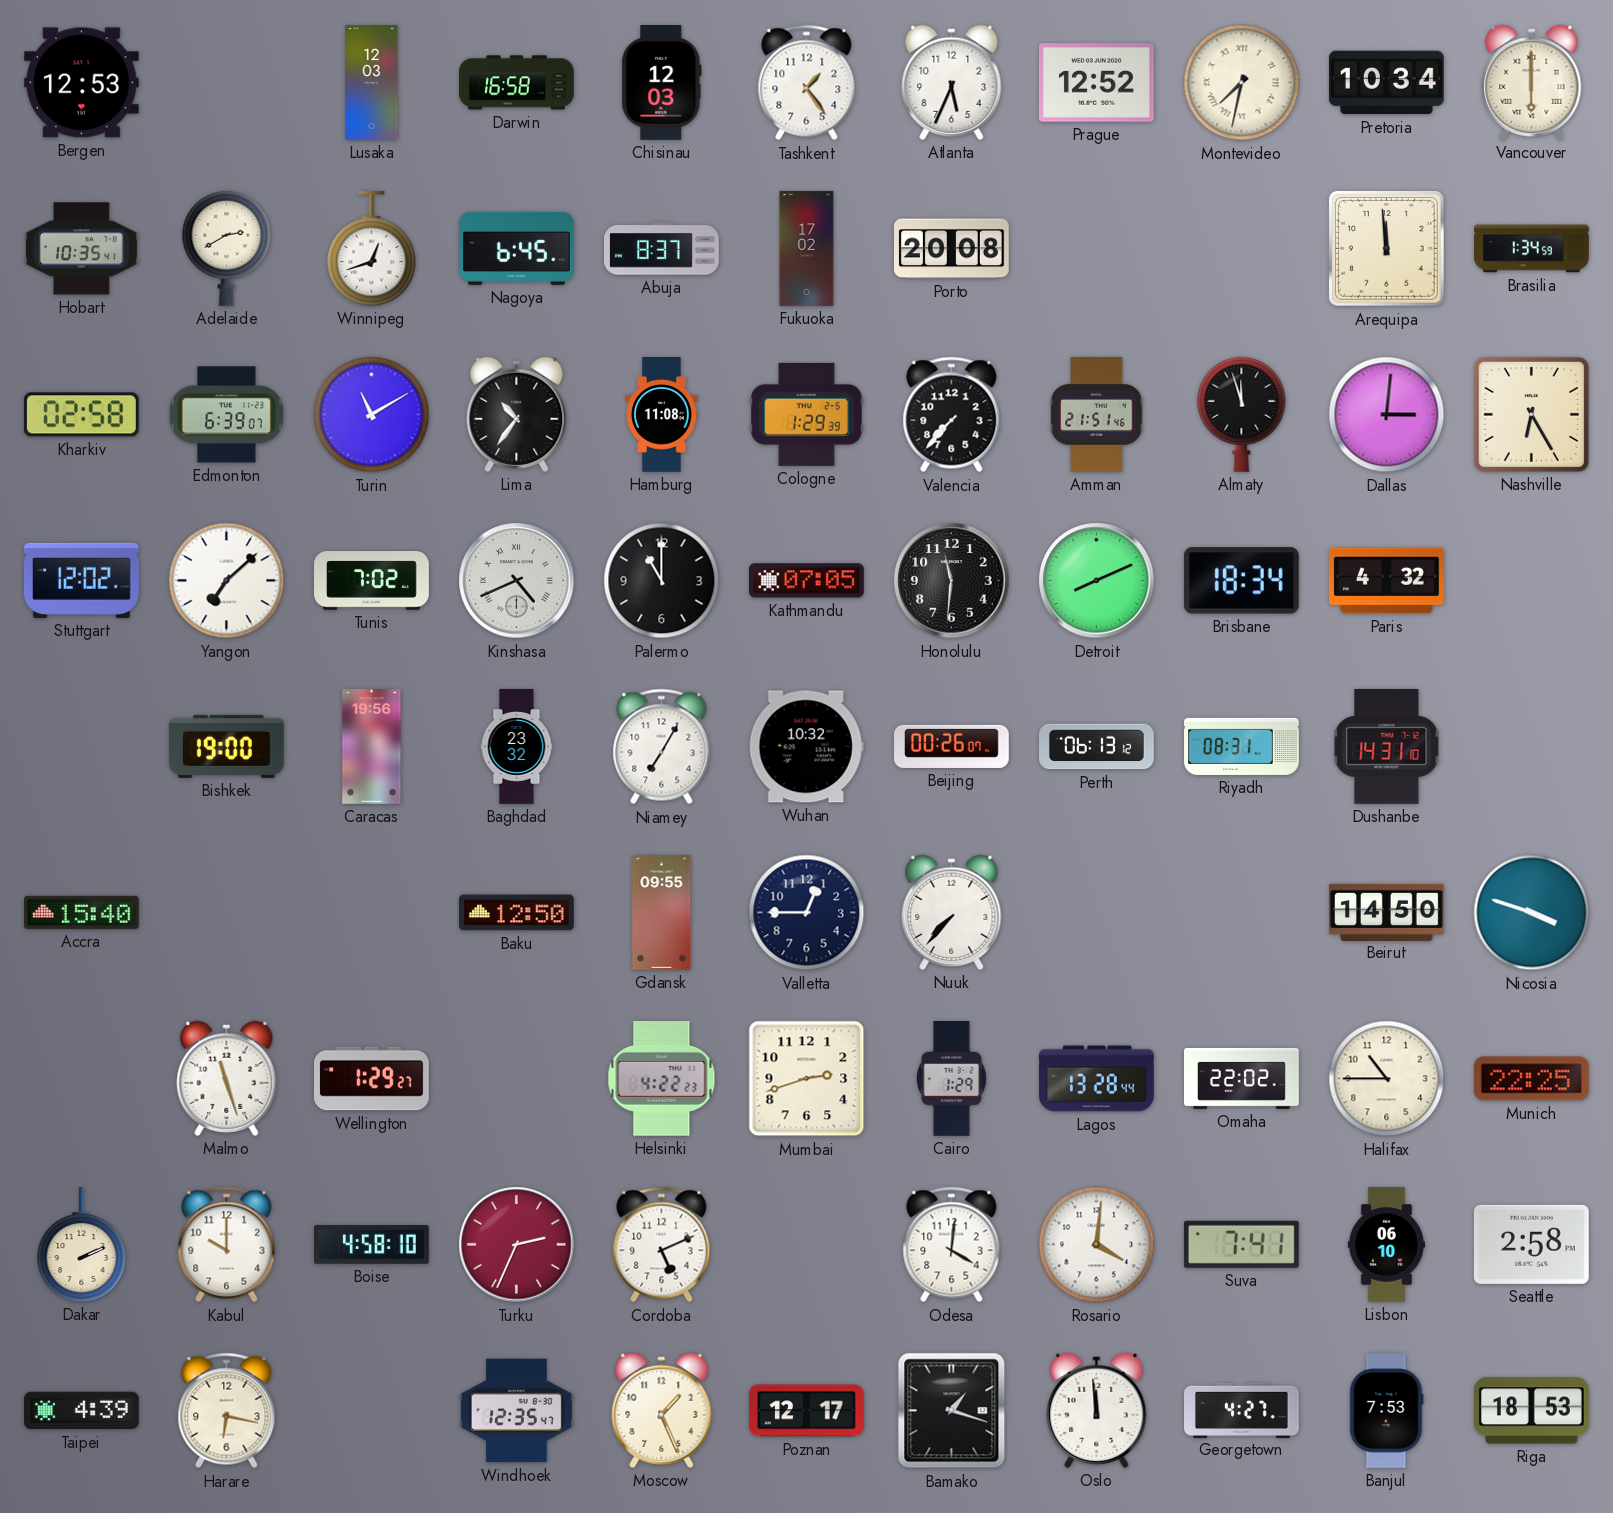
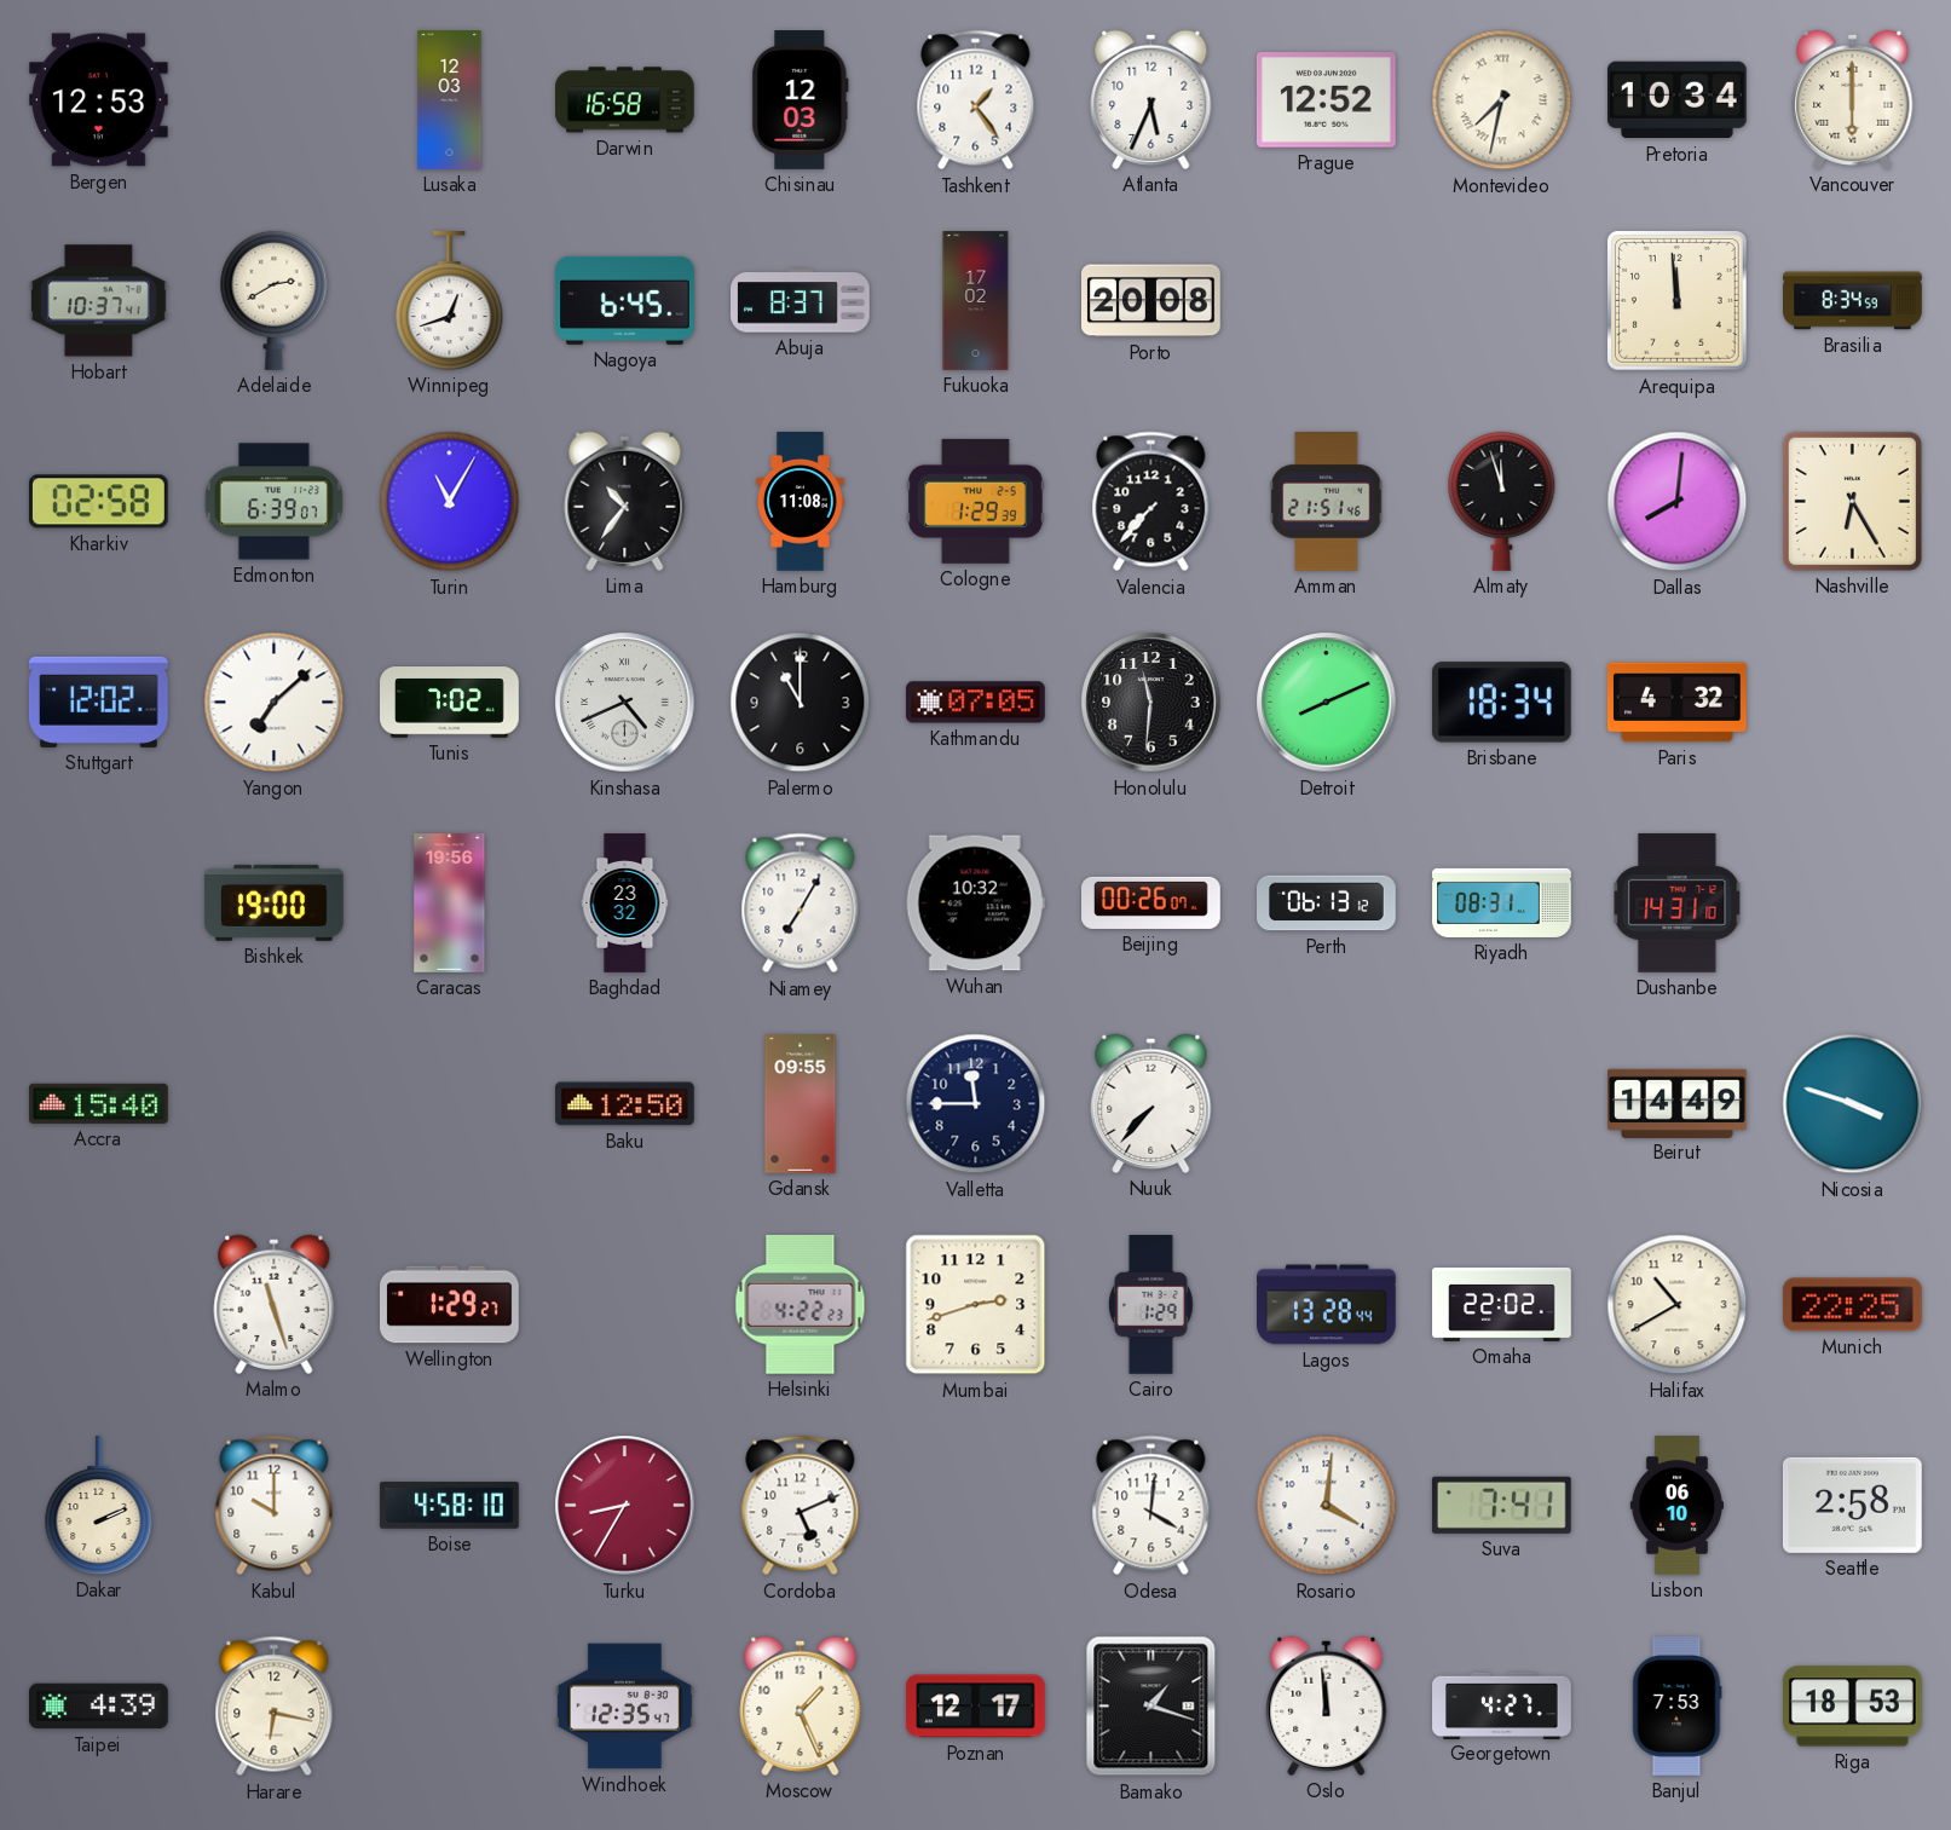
Hobart: 10:35 -> 10:37
Brasilia: 1:34 -> 8:34
Turin: 11:10 -> 11:05
Dallas: 3:01 -> 8:01
Valletta: 12:45 -> 11:45
Beirut: 14:50 -> 14:49
Halifax: 10:45 -> 10:40
Turku: 2:34 -> 8:35
